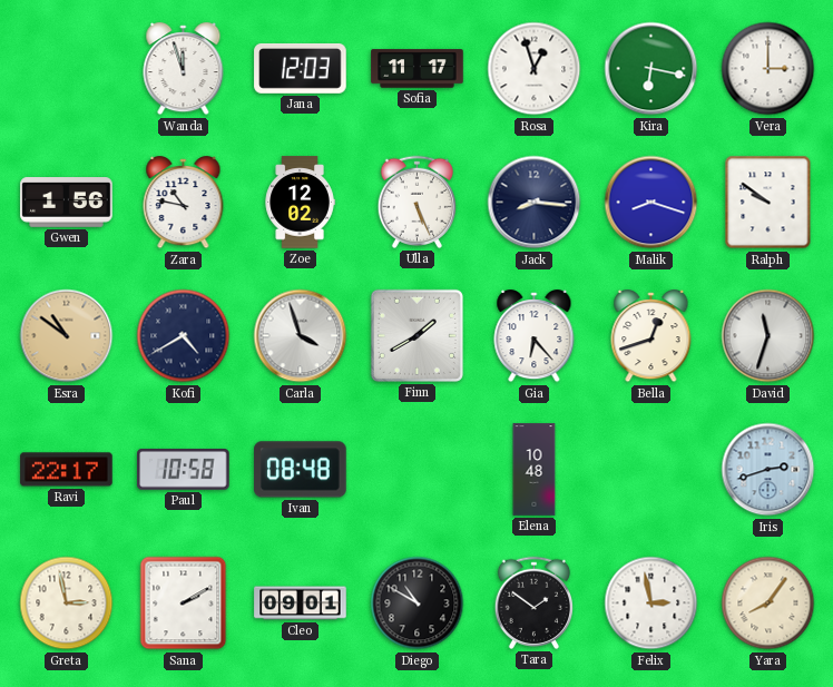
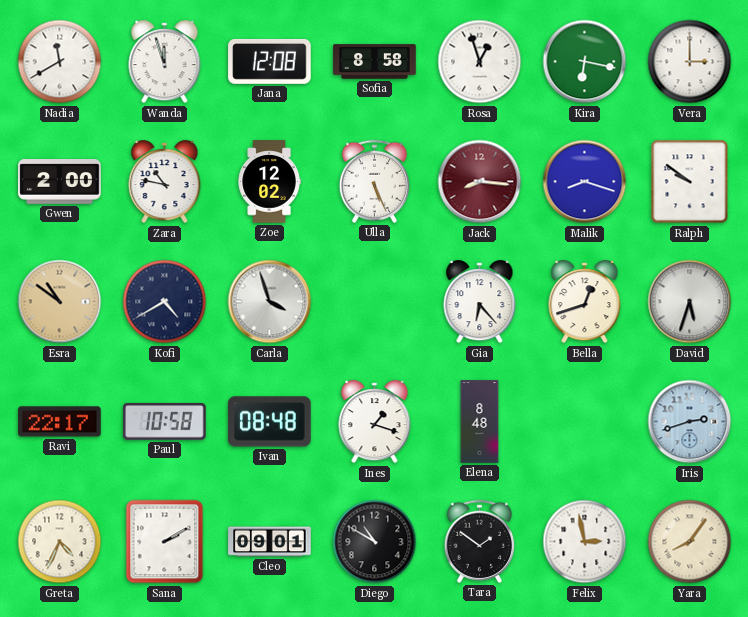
Nadia: none -> 11:40
Jana: 12:03 -> 12:08
Sofia: 11:17 -> 8:58
Gwen: 1:56 -> 2:00
Jack dial: navy -> burgundy
Finn: 1:40 -> none
David: 11:33 -> 5:33
Ines: none -> 1:18
Elena: 10:48 -> 8:48
Greta: 2:58 -> 4:34
